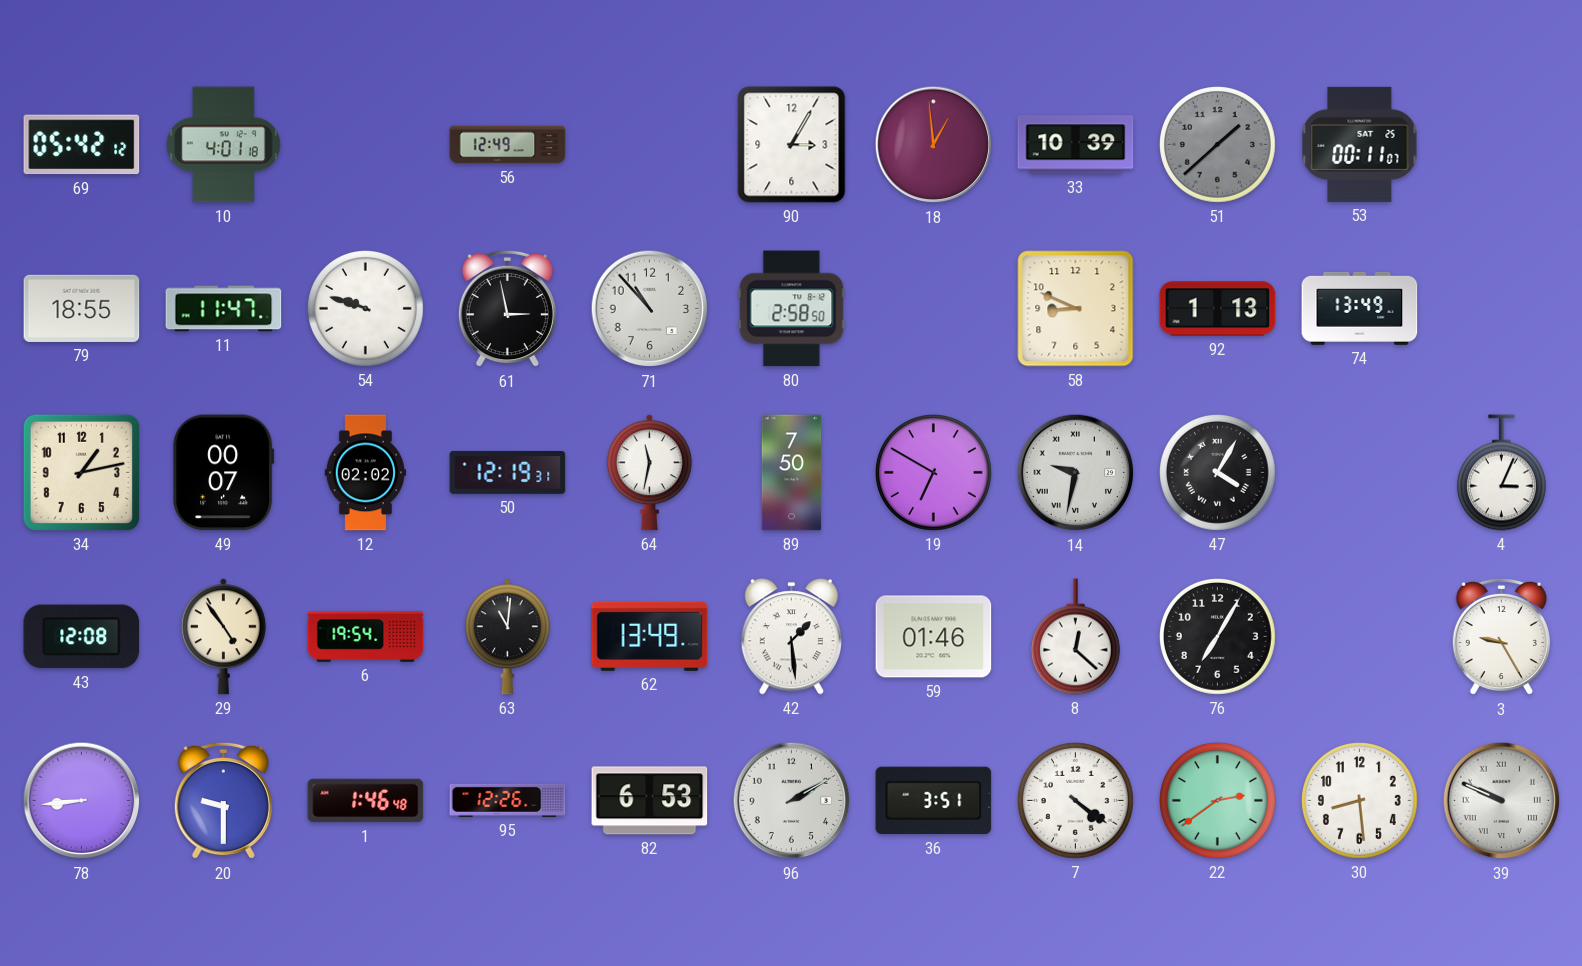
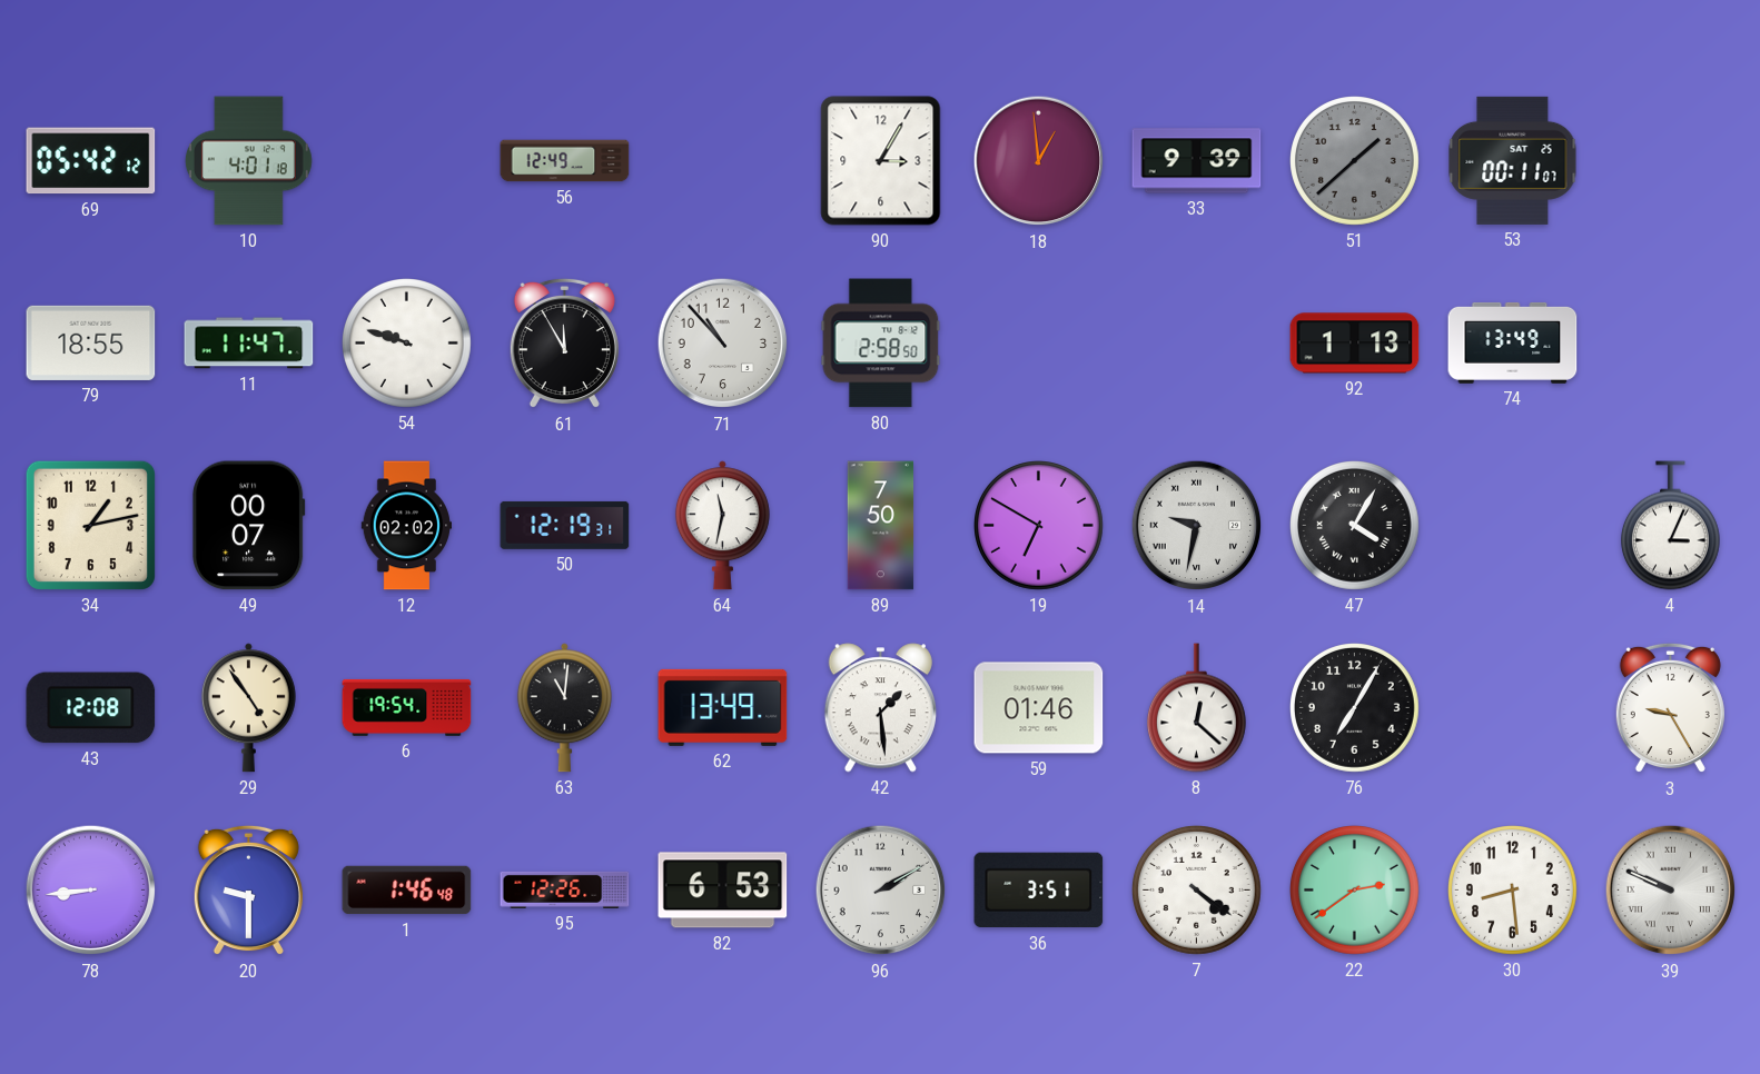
33: 10:39 -> 9:39
61: 2:58 -> 11:55
58: 8:49 -> none
